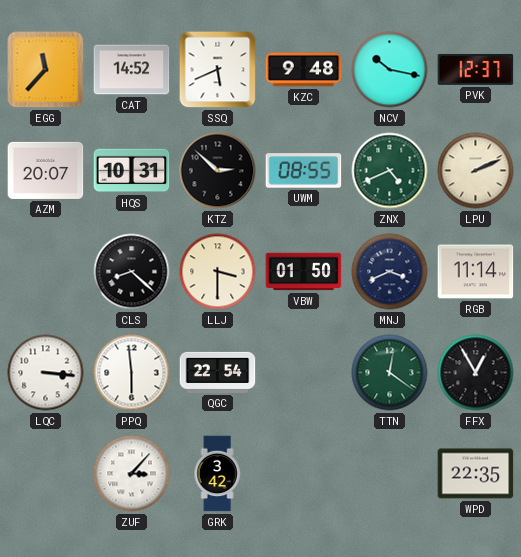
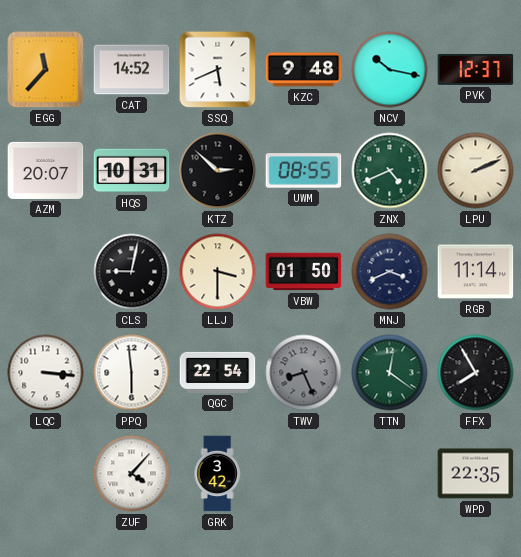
CLS: 8:22 -> 9:02
TWV: none -> 8:26
FFX: 12:55 -> 7:55
ZUF: 3:07 -> 4:07
